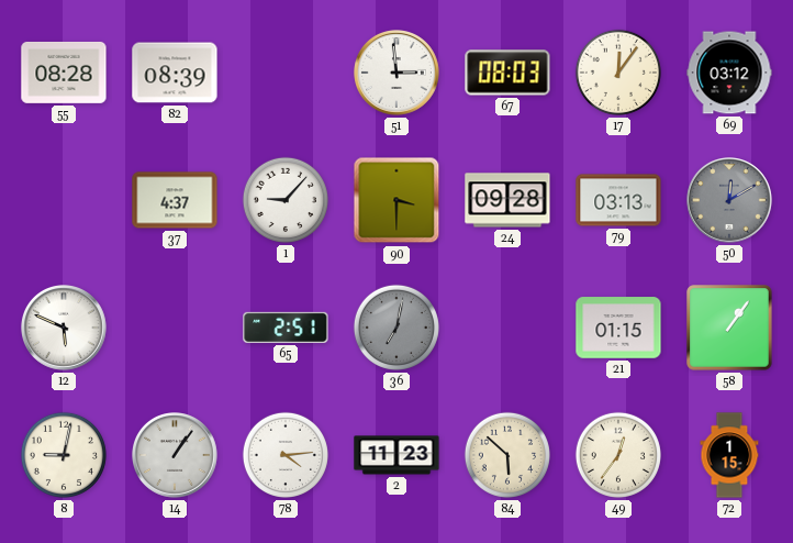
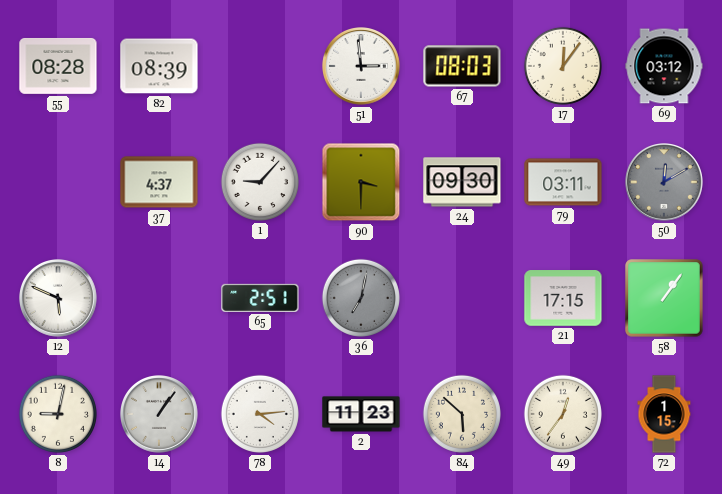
24: 09:28 -> 09:30
79: 03:13 -> 03:11
21: 01:15 -> 17:15
